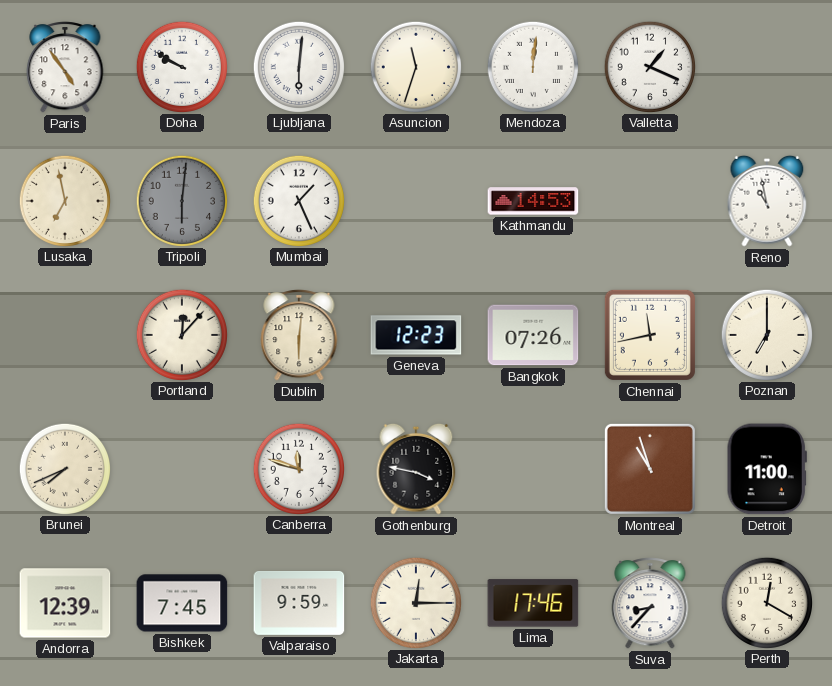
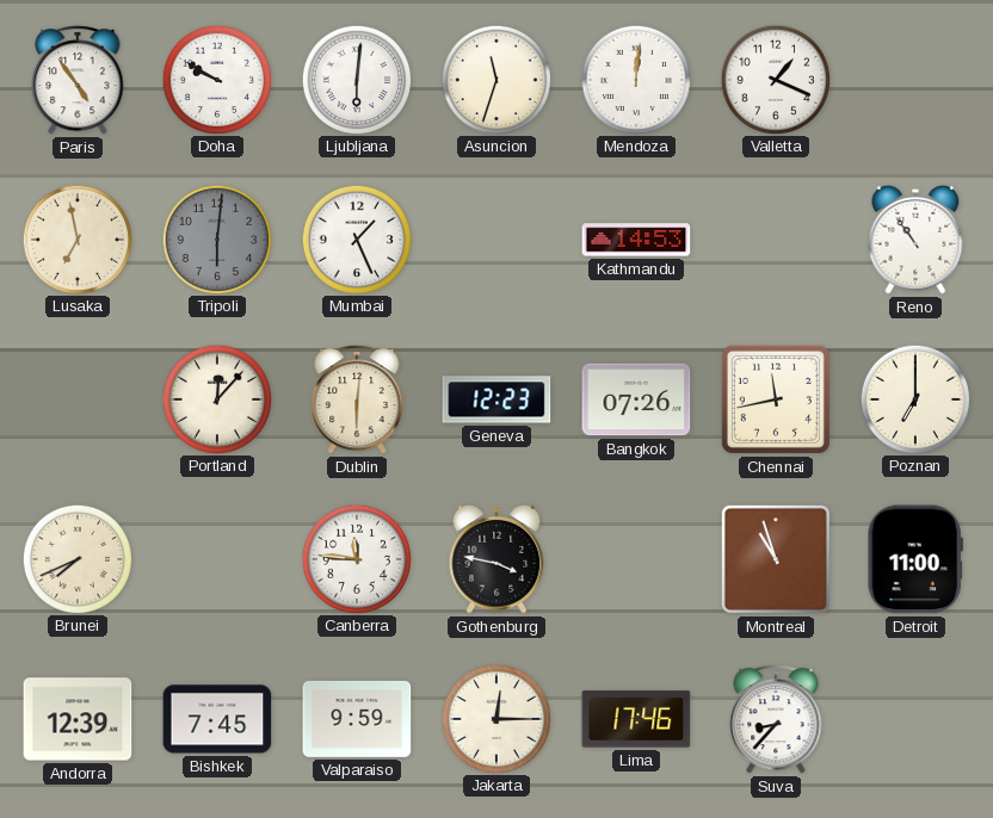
Reno: 10:58 -> 10:54
Canberra: 11:48 -> 11:46
Perth: 12:20 -> none
